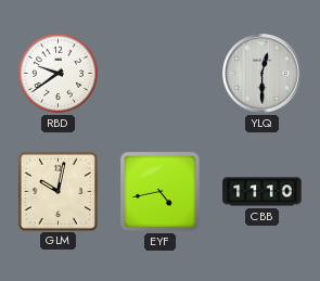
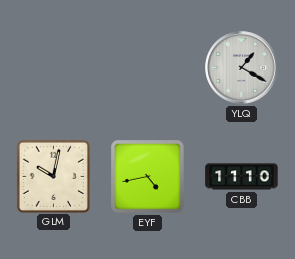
RBD: 9:39 -> none
YLQ: 12:30 -> 1:20
